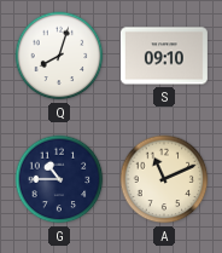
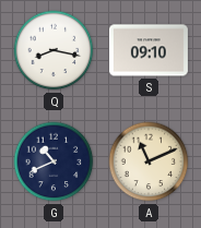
Q: 8:03 -> 8:17
G: 10:45 -> 10:41
